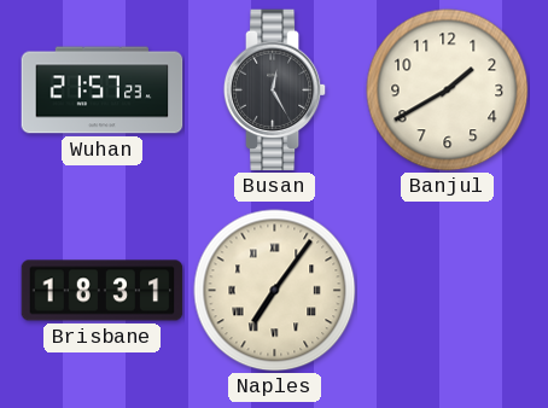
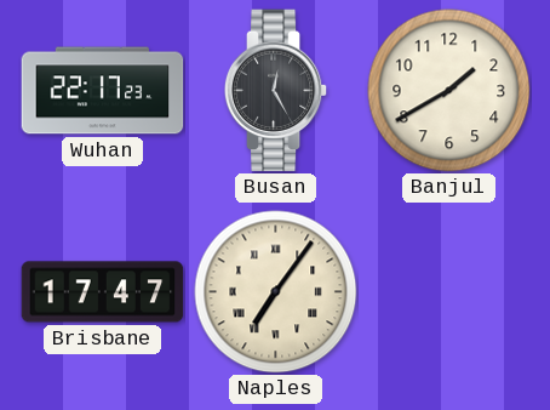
Wuhan: 21:57 -> 22:17
Brisbane: 18:31 -> 17:47
